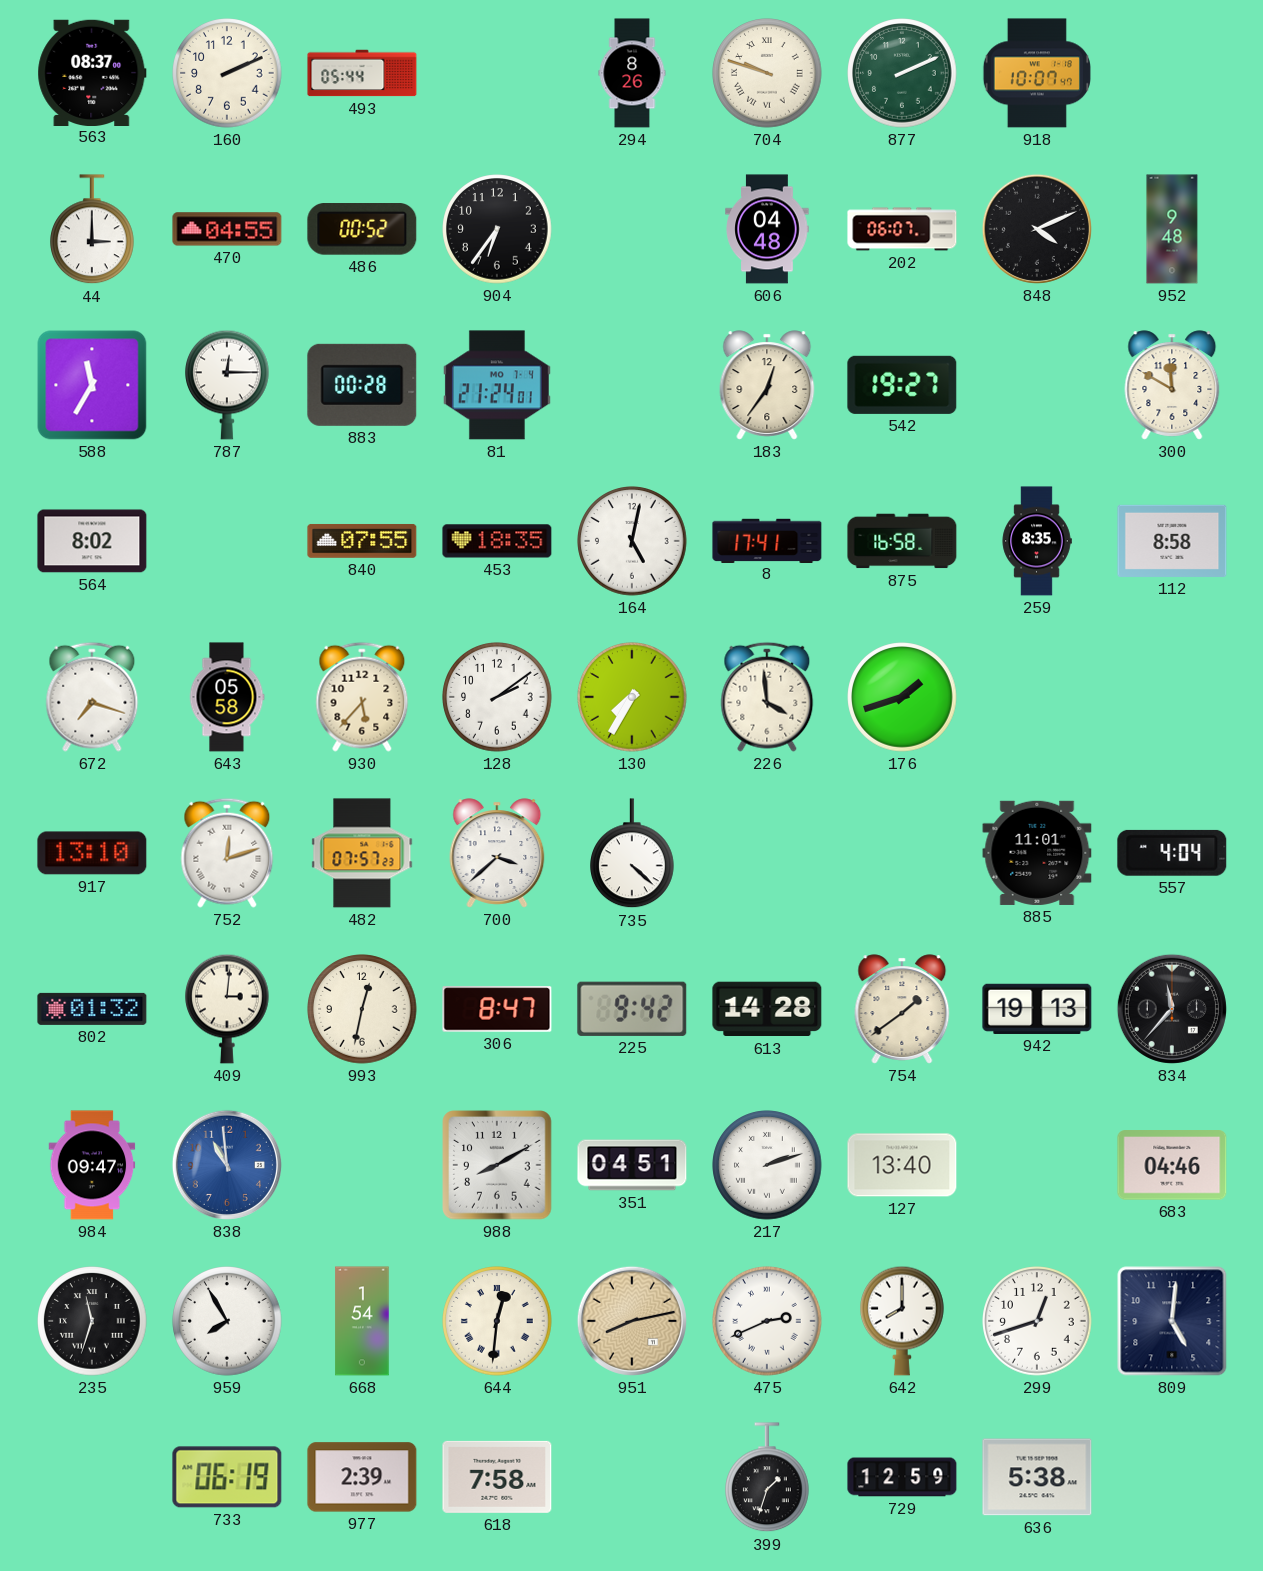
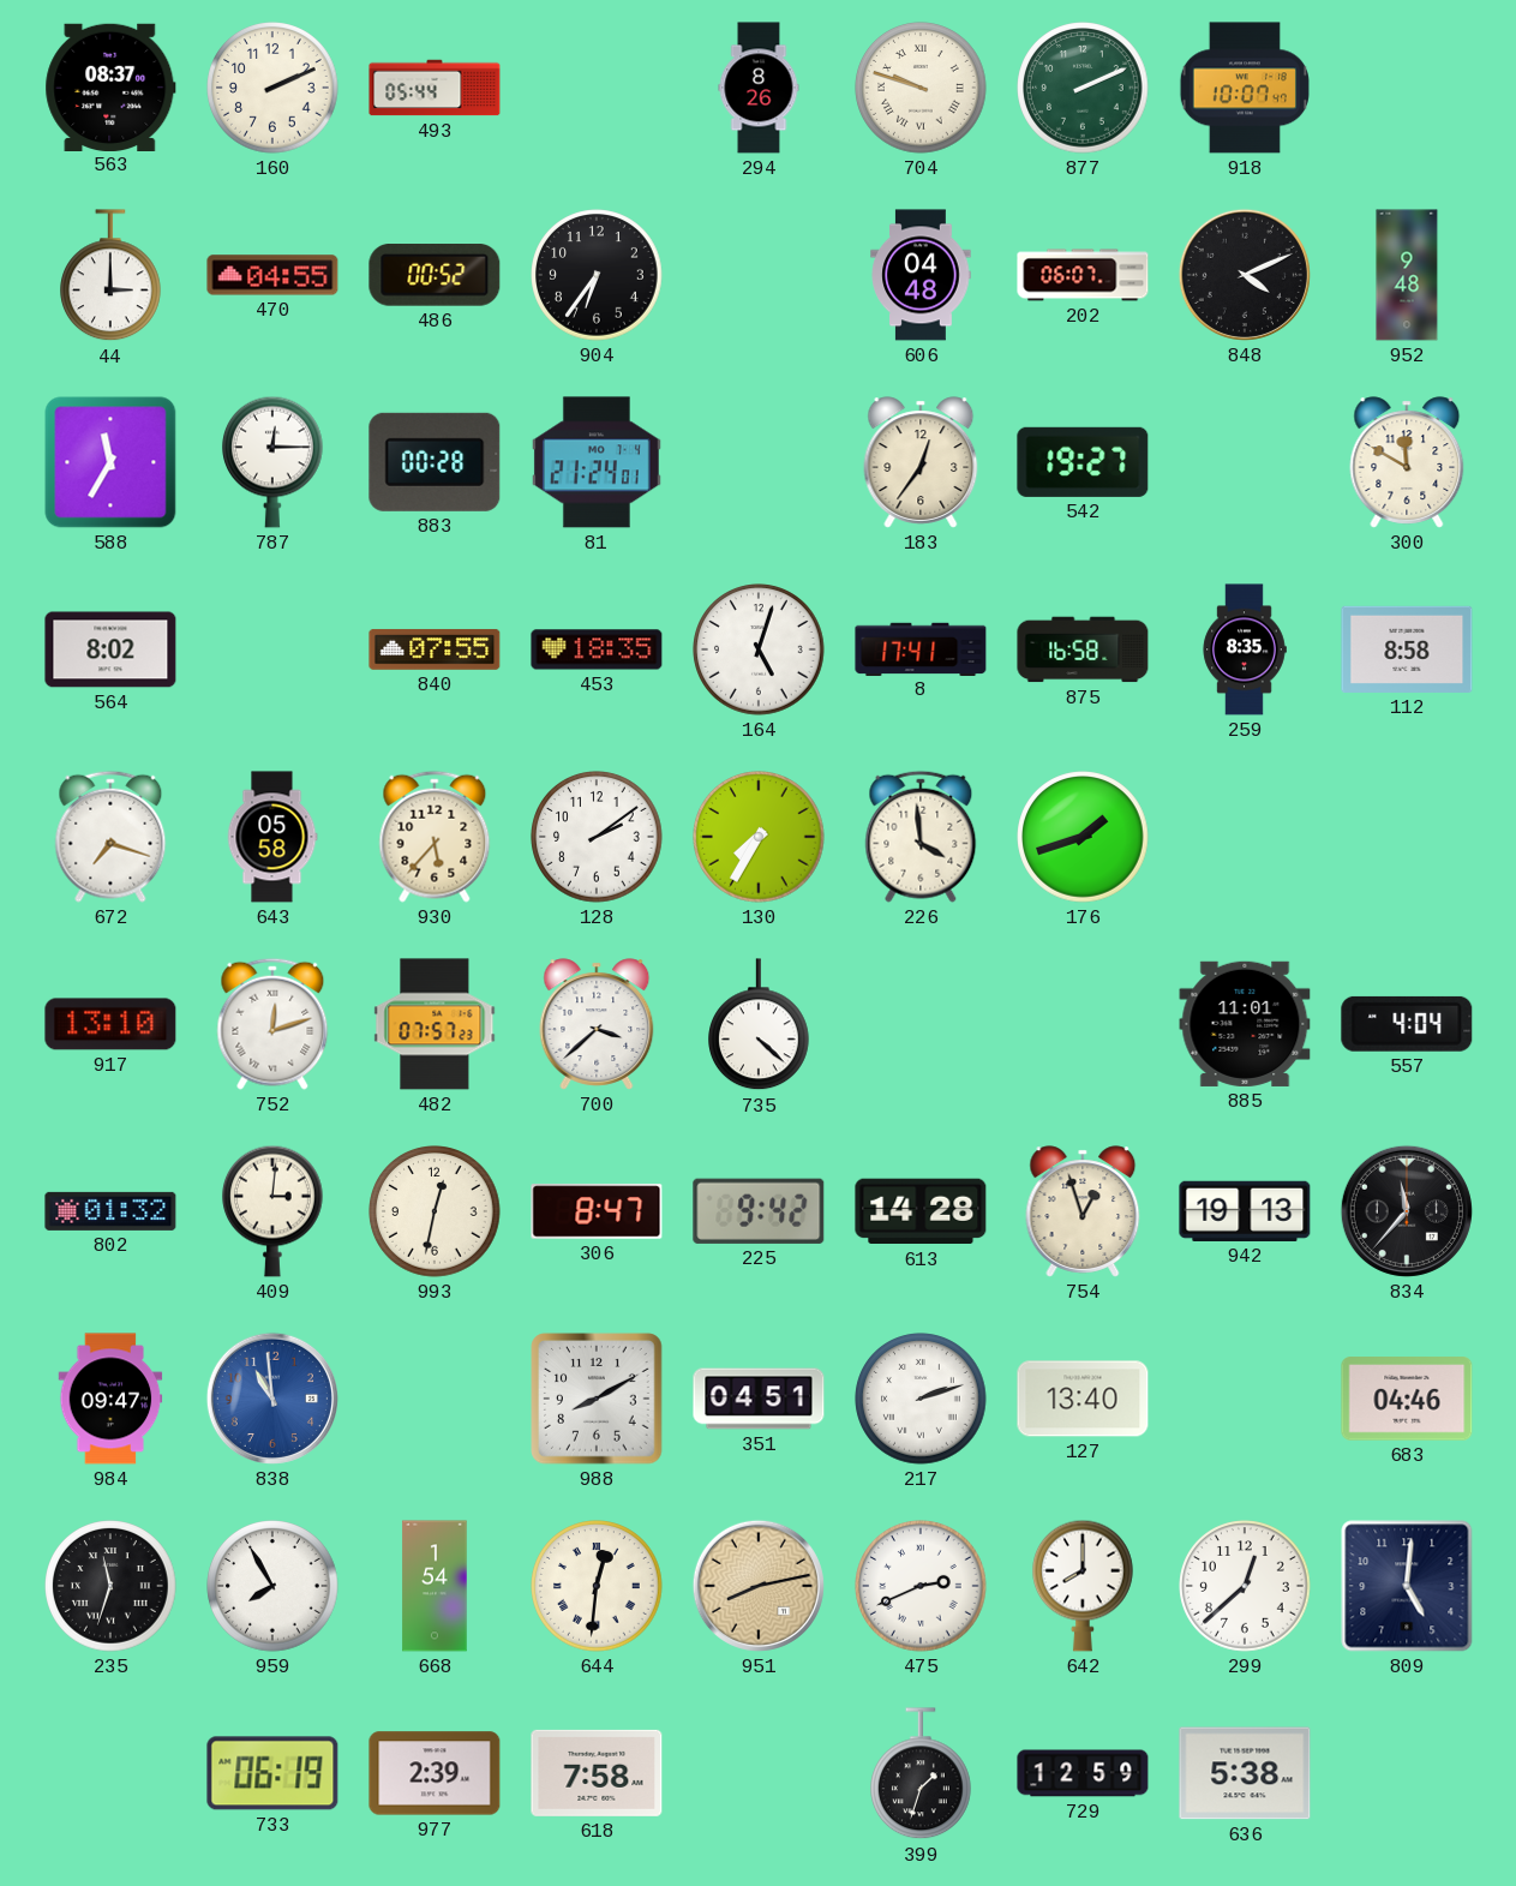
164: 5:02 -> 5:03
754: 1:39 -> 12:57
299: 12:42 -> 12:38
